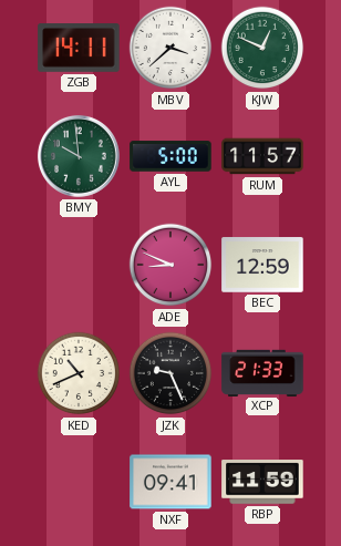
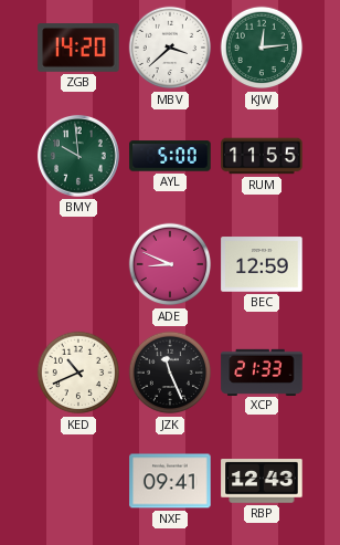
ZGB: 14:11 -> 14:20
KJW: 12:49 -> 12:14
RUM: 11:57 -> 11:55
JZK: 9:26 -> 11:26
RBP: 11:59 -> 12:43
